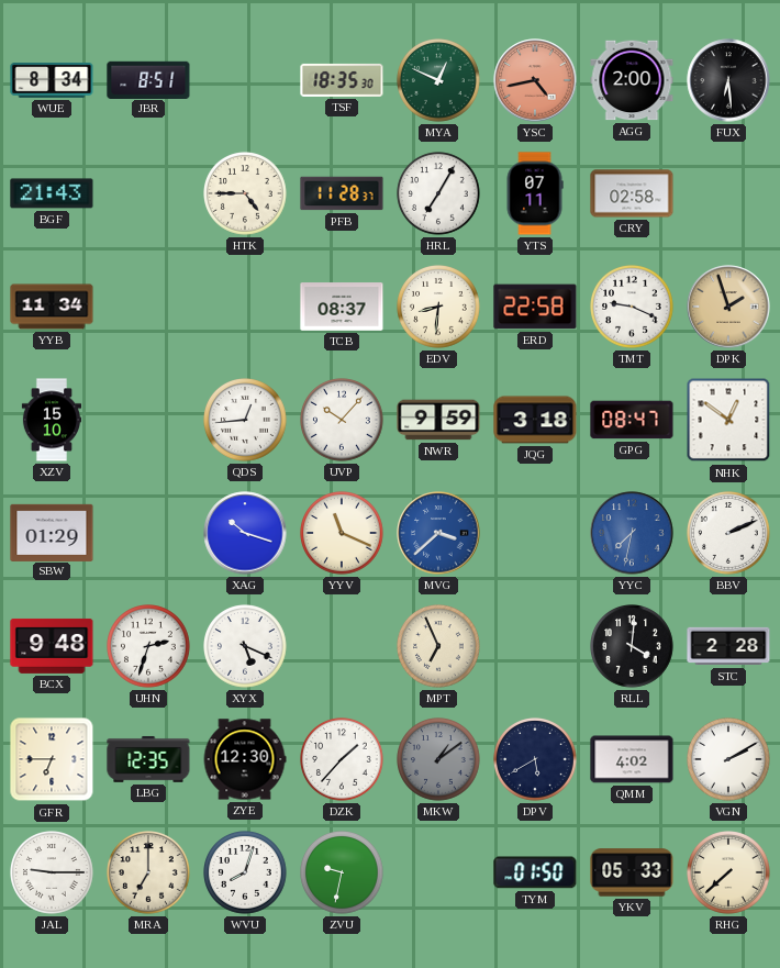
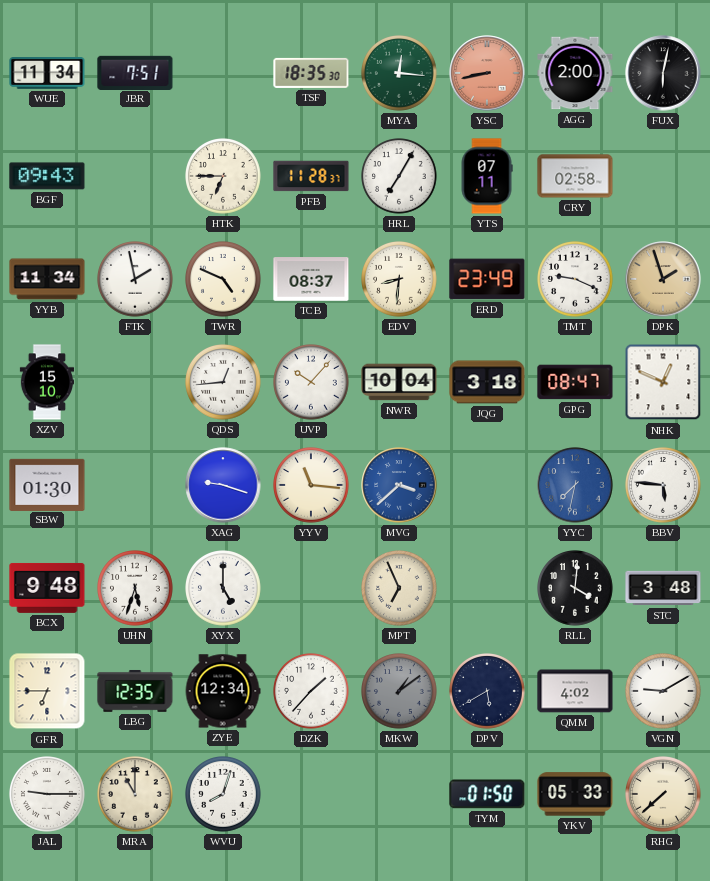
WUE: 8:34 -> 11:34
JBR: 8:51 -> 7:51
MYA: 12:49 -> 12:16
YSC: 4:43 -> 8:43
FUX: 6:29 -> 6:02
BGF: 21:43 -> 09:43
HTK: 4:45 -> 6:45
FTK: none -> 1:58
TWR: none -> 4:49
ERD: 22:58 -> 23:49
NWR: 9:59 -> 10:04
NHK: 12:51 -> 12:49
SBW: 01:29 -> 01:30
XAG: 10:18 -> 9:18
YYV: 11:19 -> 11:16
BBV: 2:11 -> 5:46
UHN: 2:33 -> 5:33
XYX: 5:19 -> 5:00
STC: 2:28 -> 3:48
ZYE: 12:30 -> 12:34
VGN: 2:10 -> 9:10
MRA: 7:00 -> 11:00
ZVU: 9:32 -> none
